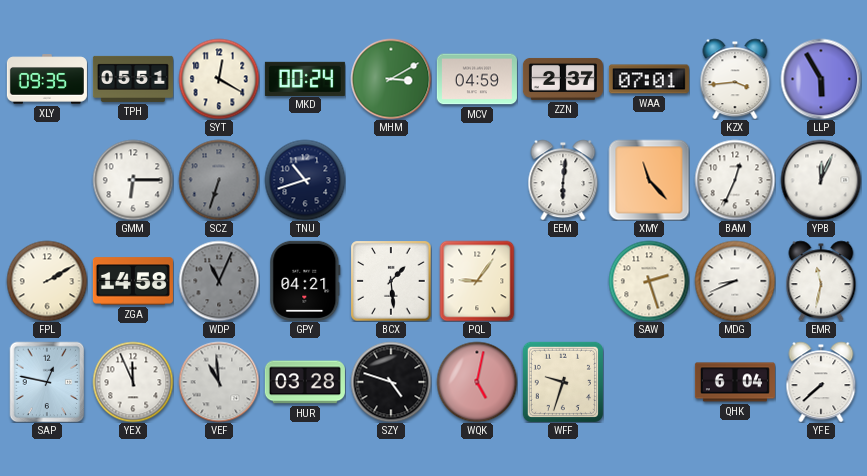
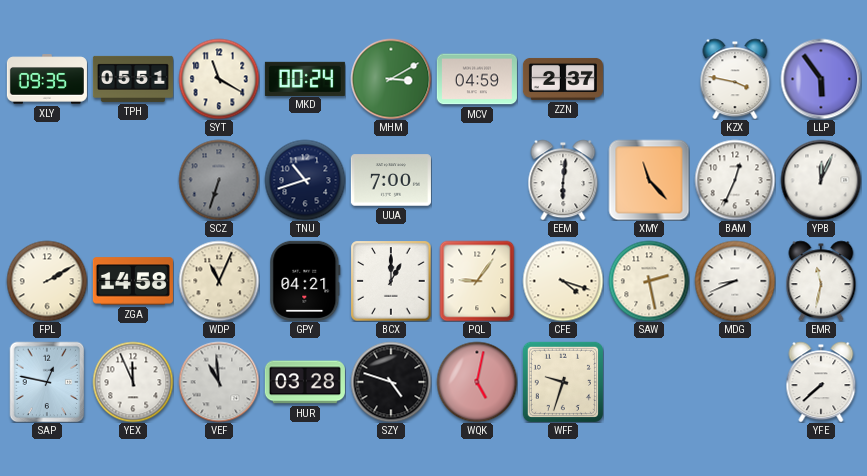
SYT: 12:20 -> 11:20
WAA: 07:01 -> none
KZX: 3:44 -> 3:47
LLP: 5:55 -> 5:54
GMM: 6:15 -> none
UUA: none -> 7:00
WDP dial: grey -> cream
BCX: 1:29 -> 1:00
CFE: none -> 4:18
SAW: 2:27 -> 2:28
QHK: 6:04 -> none
